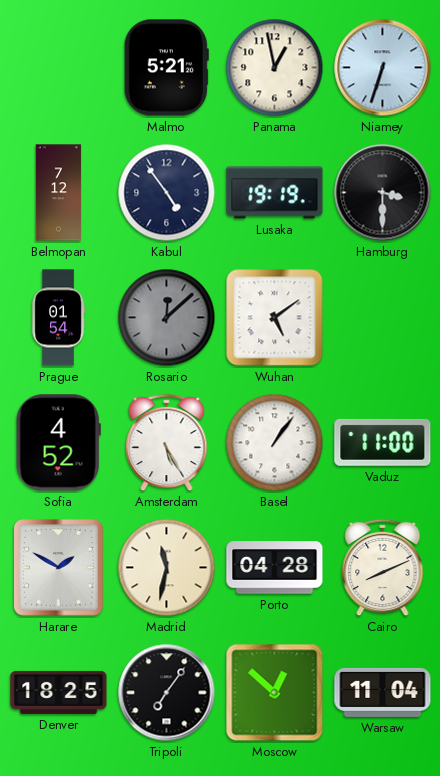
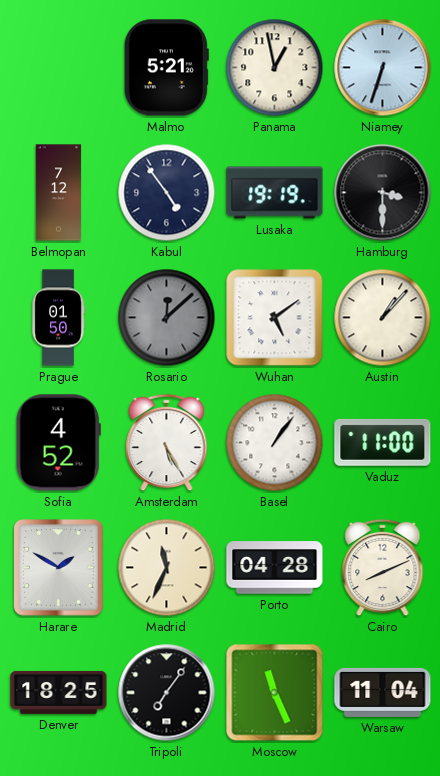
Prague: 01:54 -> 01:50
Austin: none -> 1:07
Madrid: 11:32 -> 11:34
Moscow: 12:52 -> 11:26
